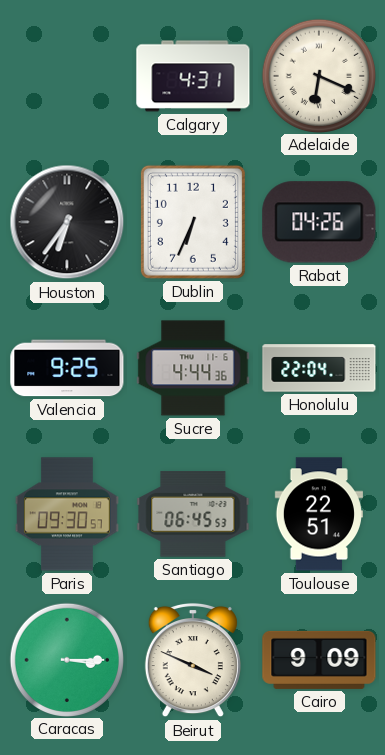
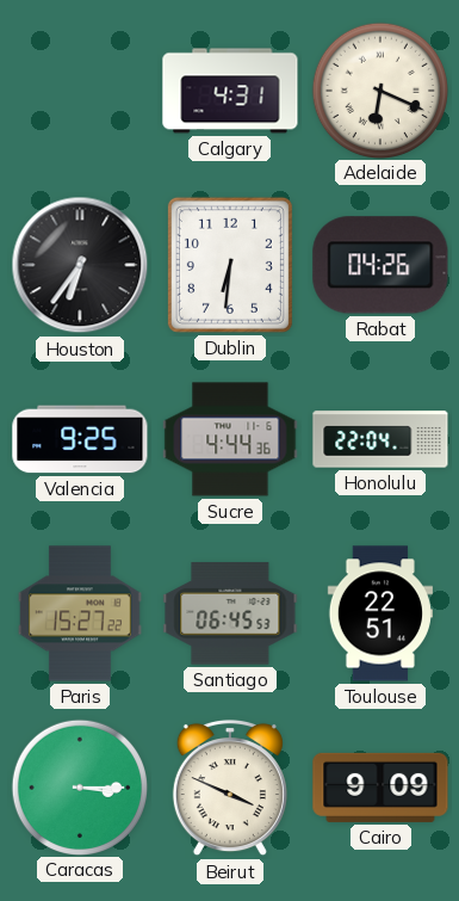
Dublin: 6:34 -> 6:31
Paris: 09:30 -> 15:27
